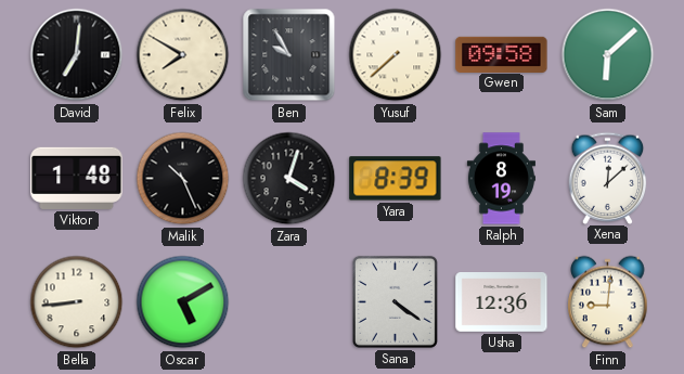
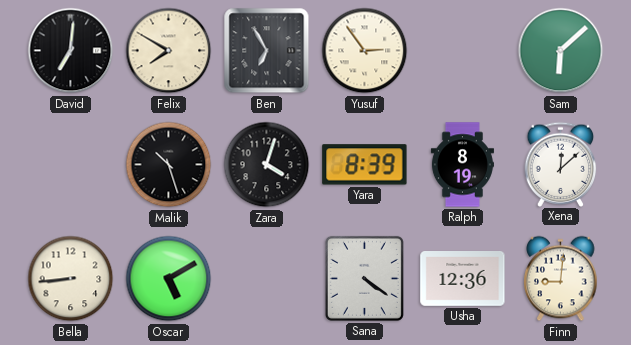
Ben: 9:55 -> 6:55
Yusuf: 7:38 -> 2:54
Gwen: 09:58 -> none
Viktor: 1:48 -> none
Malik: 10:26 -> 10:27
